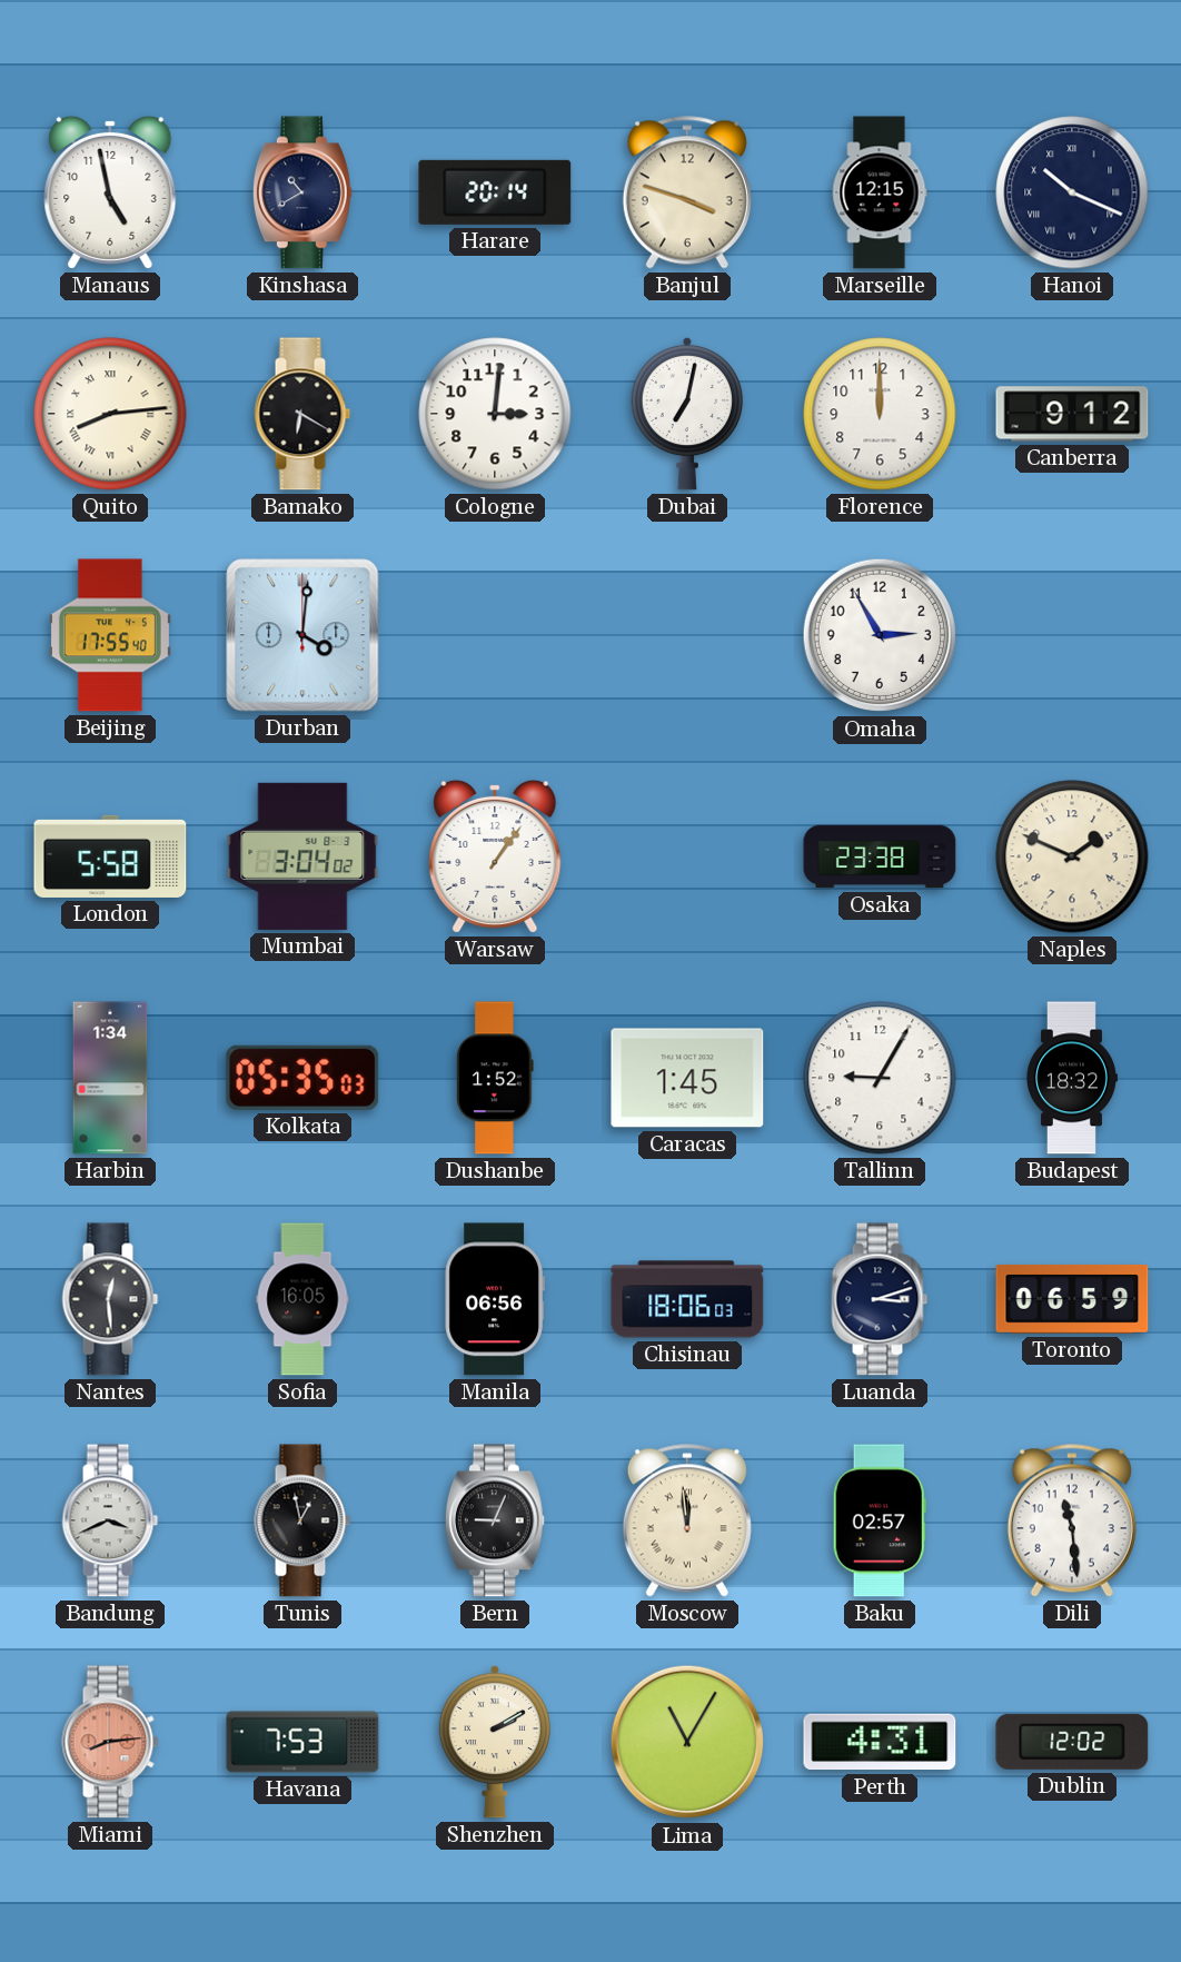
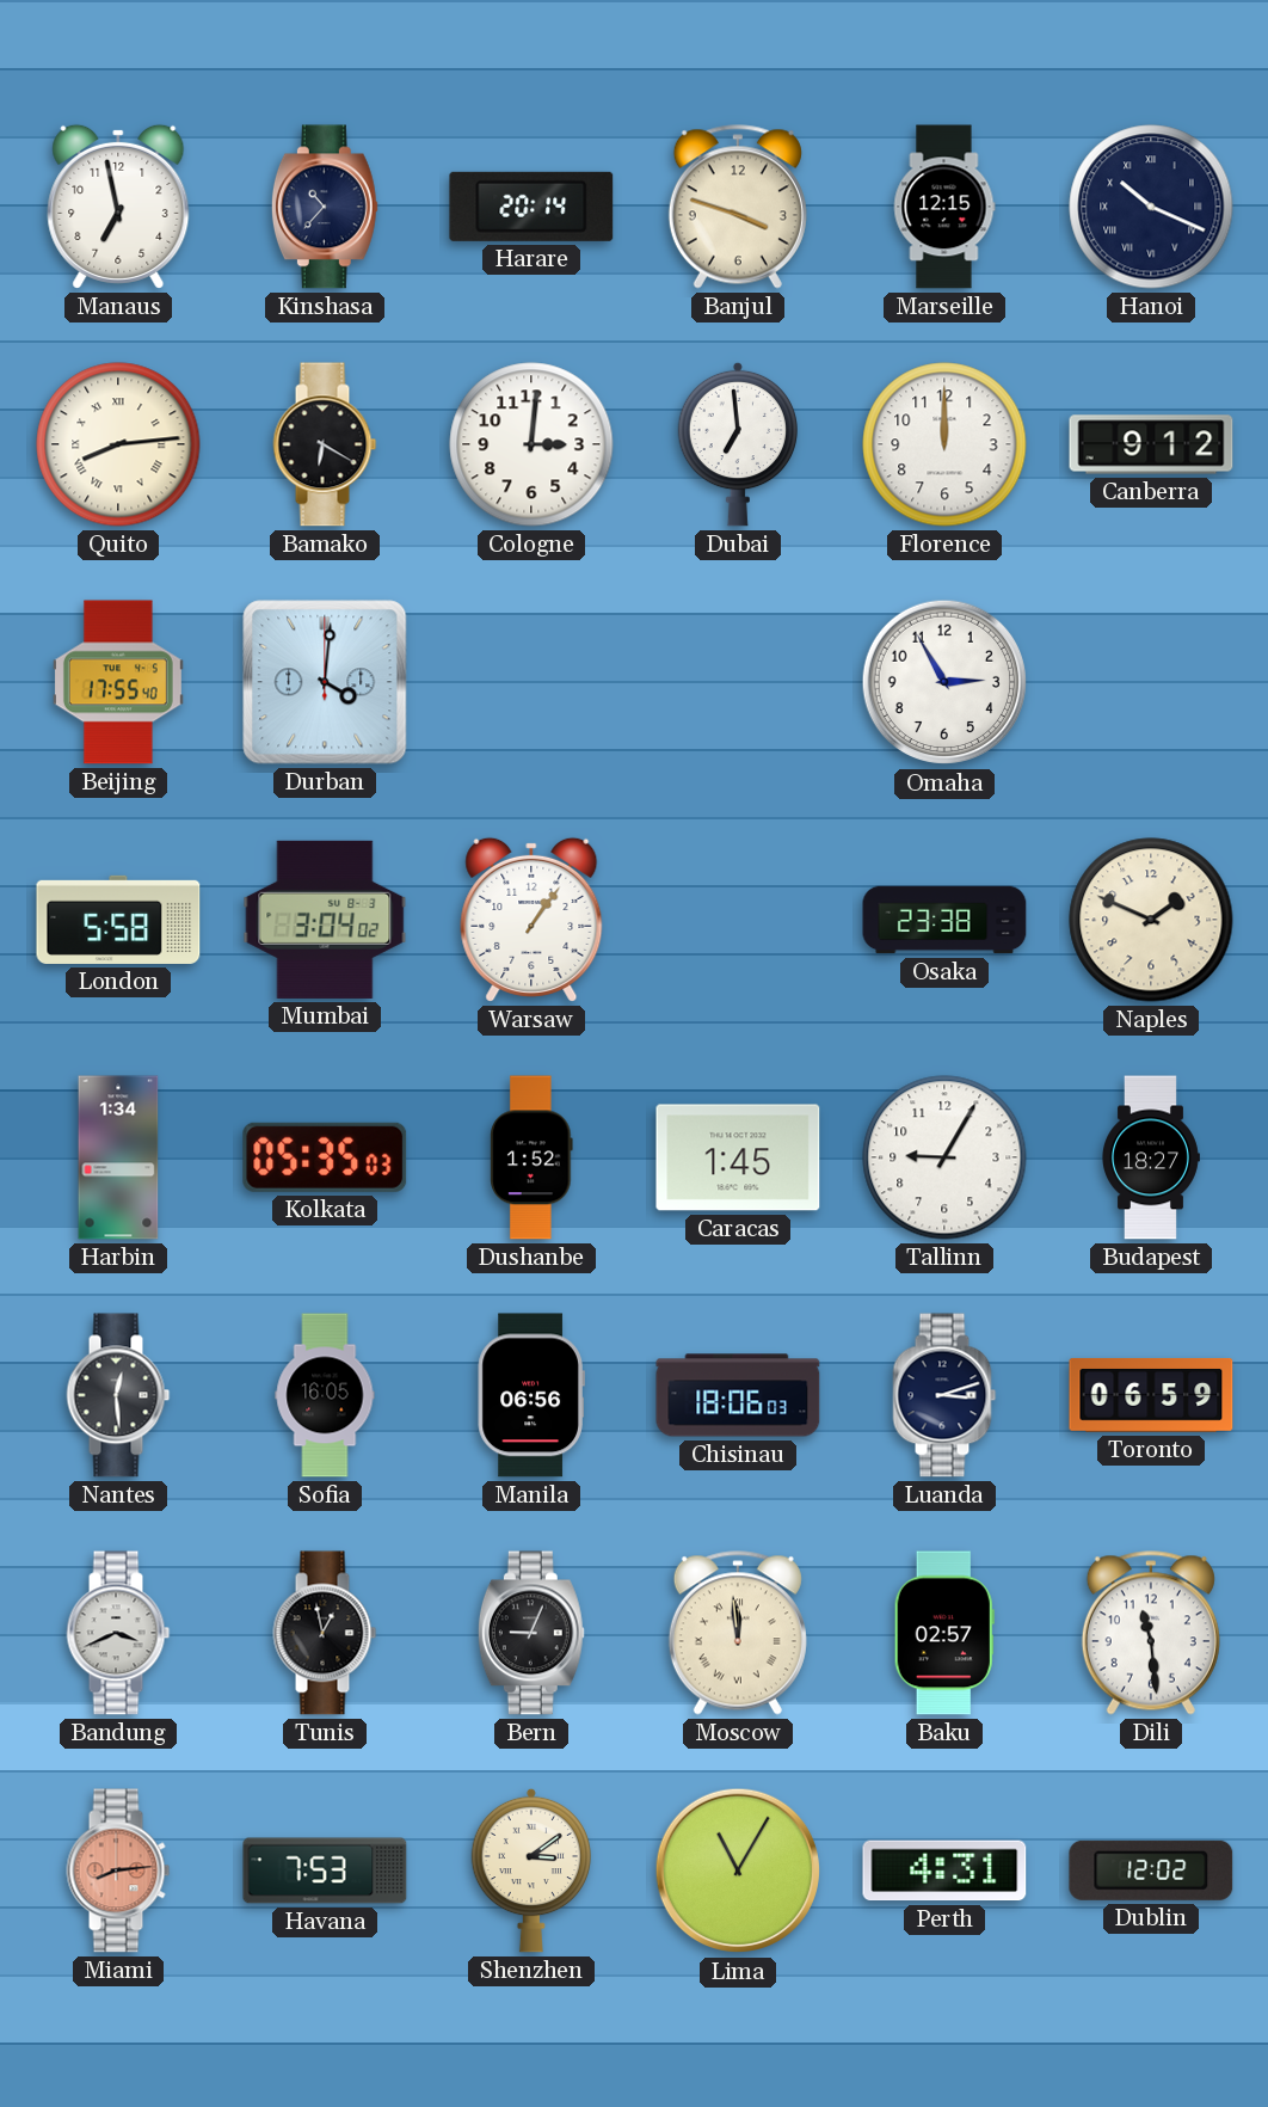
Manaus: 4:58 -> 6:58
Kinshasa: 10:40 -> 10:37
Dubai: 7:02 -> 6:59
Budapest: 18:32 -> 18:27
Shenzhen: 2:10 -> 3:09
